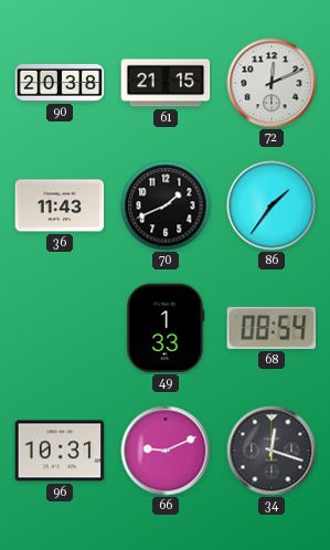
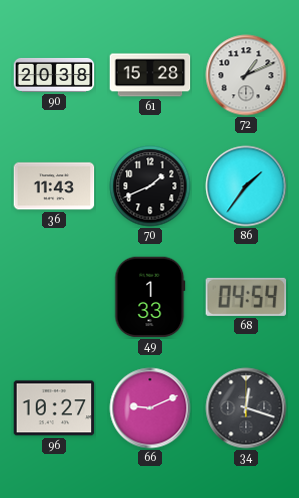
61: 21:15 -> 15:28
72: 12:11 -> 1:11
68: 08:54 -> 04:54
96: 10:31 -> 10:27
